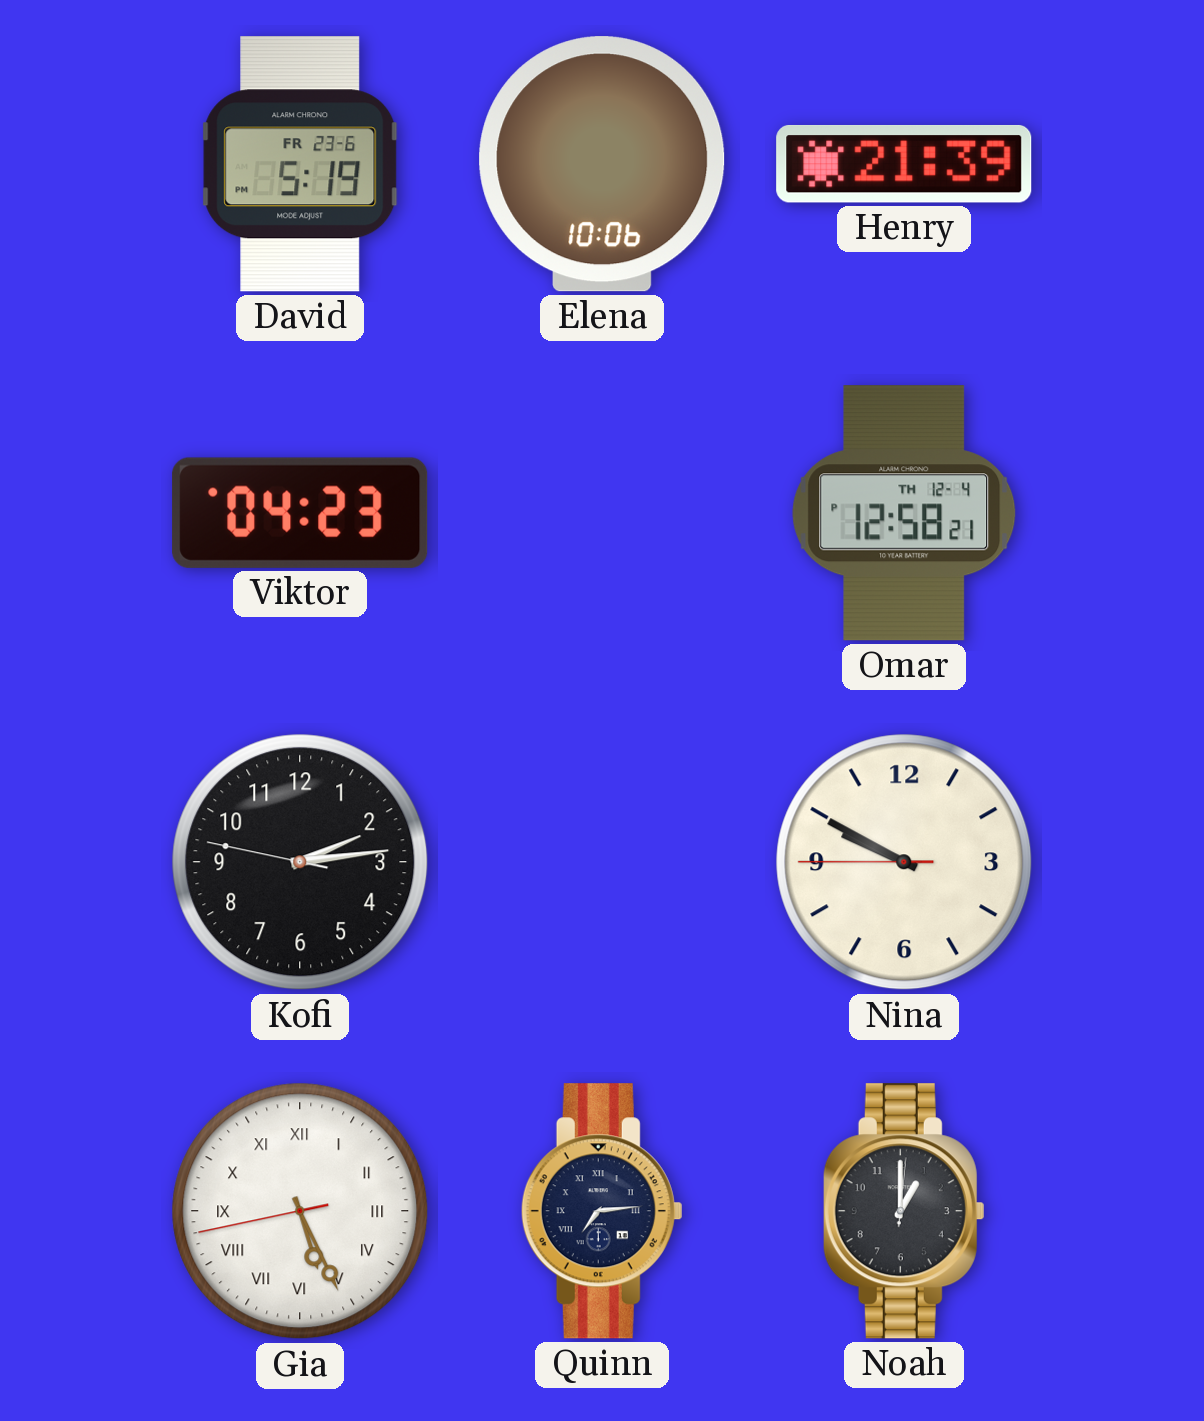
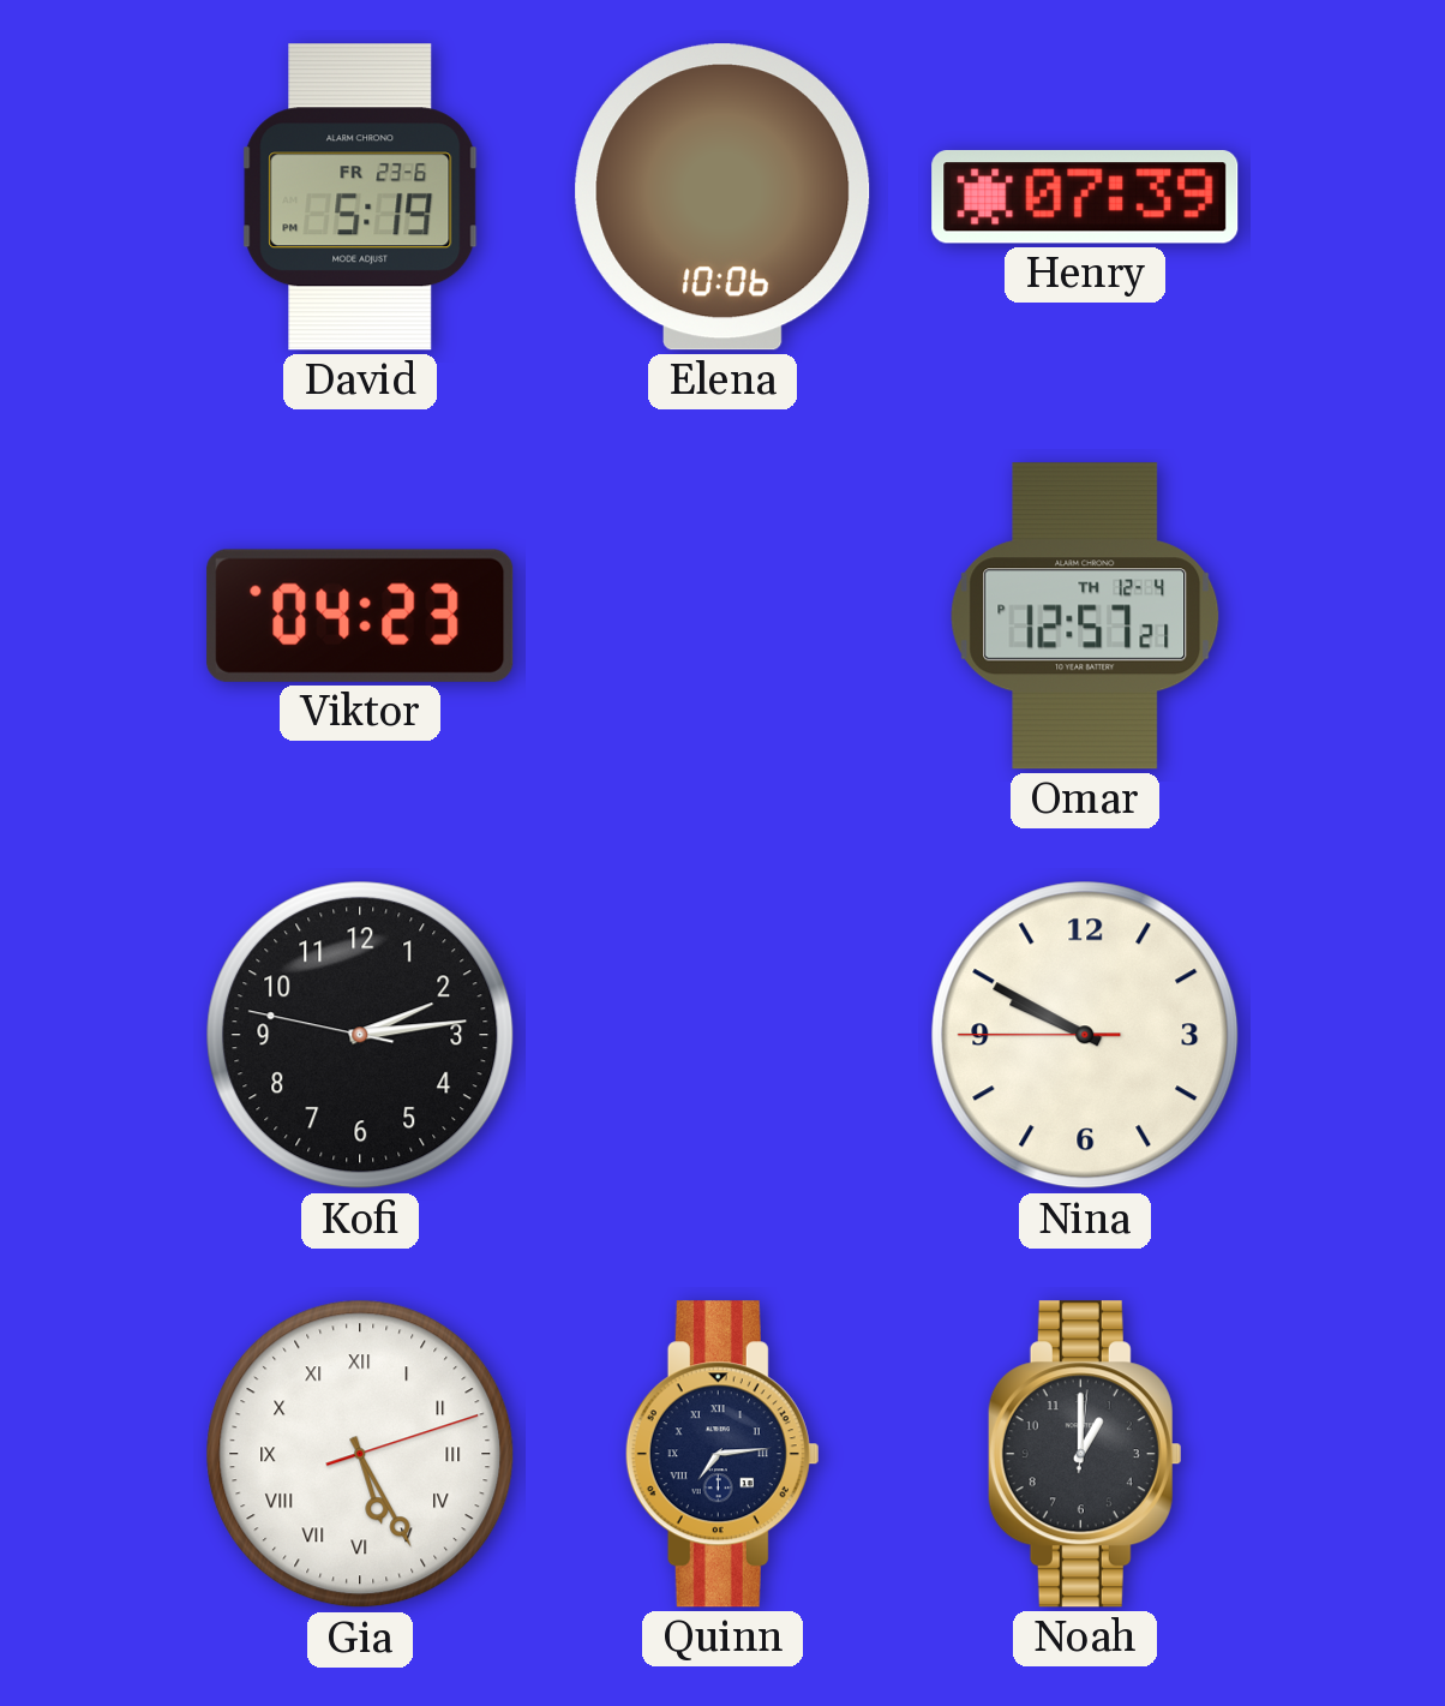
Henry: 21:39 -> 07:39
Omar: 12:58 -> 12:57
Gia: 5:25:43 -> 5:25:12
